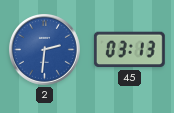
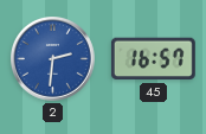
45: 03:13 -> 16:57
